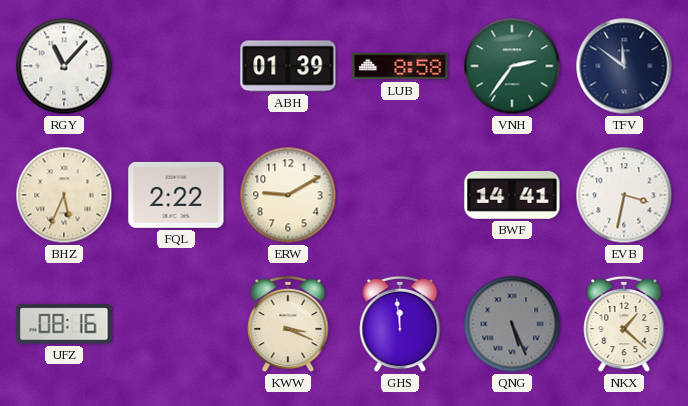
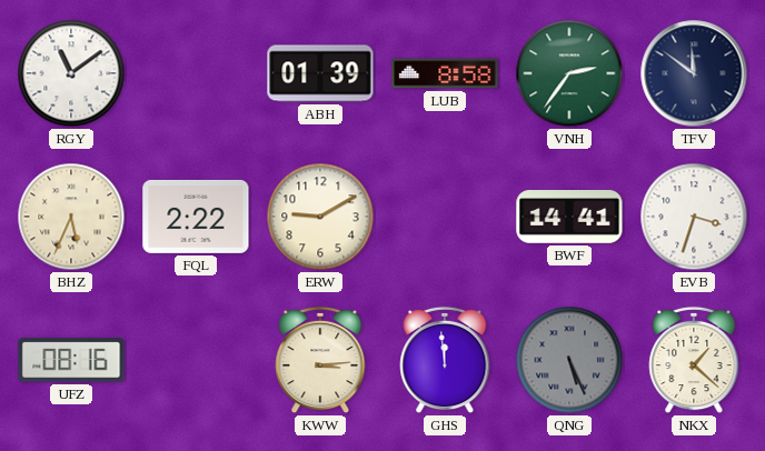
RGY: 11:07 -> 11:09
EVB: 3:32 -> 3:33
KWW: 3:19 -> 3:14
